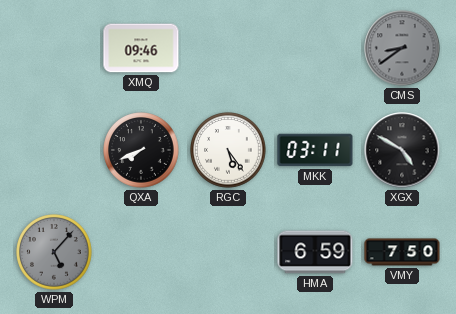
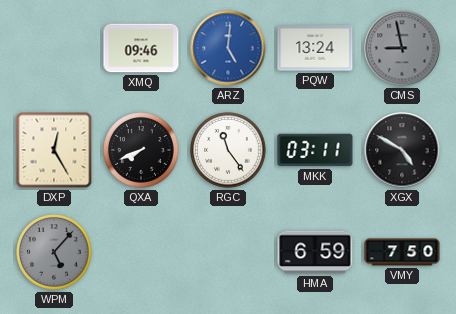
ARZ: none -> 5:01
PQW: none -> 13:24
CMS: 8:39 -> 8:58
DXP: none -> 12:25
RGC: 5:24 -> 11:24
